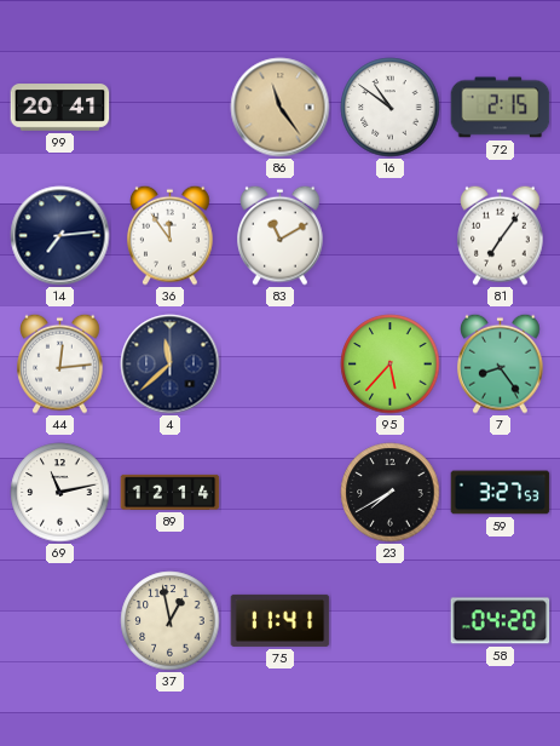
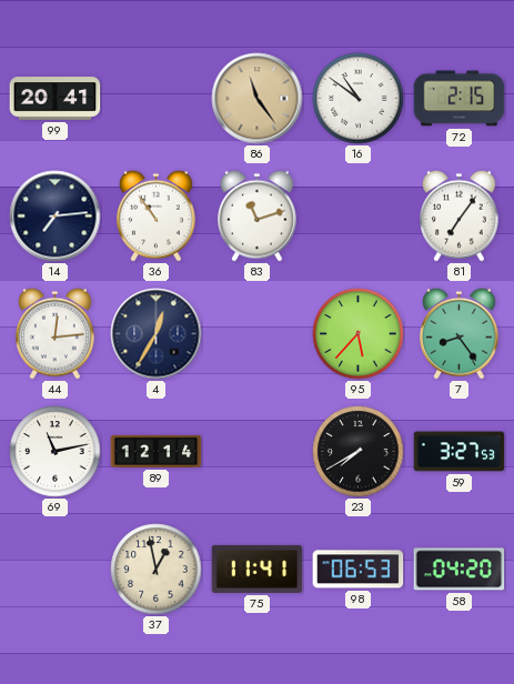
36: 11:54 -> 10:54
83: 11:10 -> 11:12
4: 11:38 -> 12:35
98: none -> 06:53
